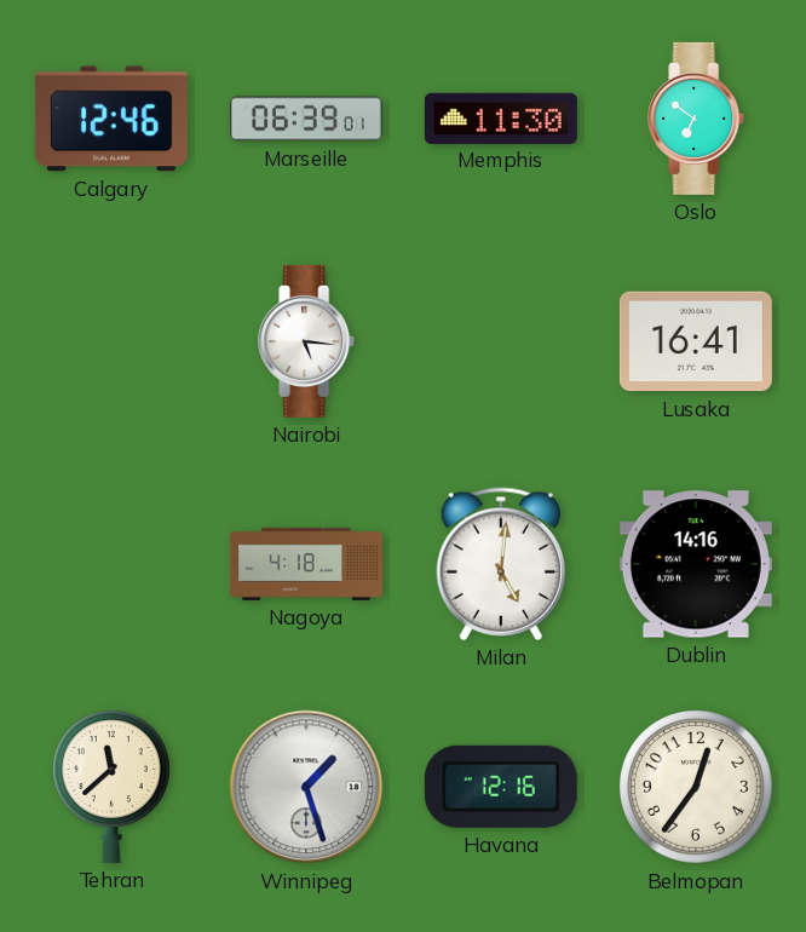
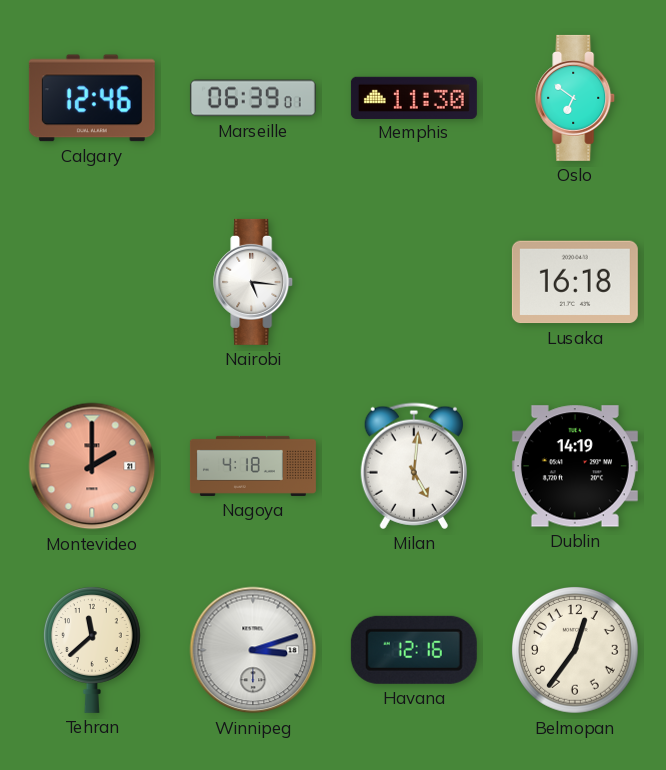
Lusaka: 16:41 -> 16:18
Montevideo: none -> 2:00
Dublin: 14:16 -> 14:19
Winnipeg: 1:27 -> 3:12
